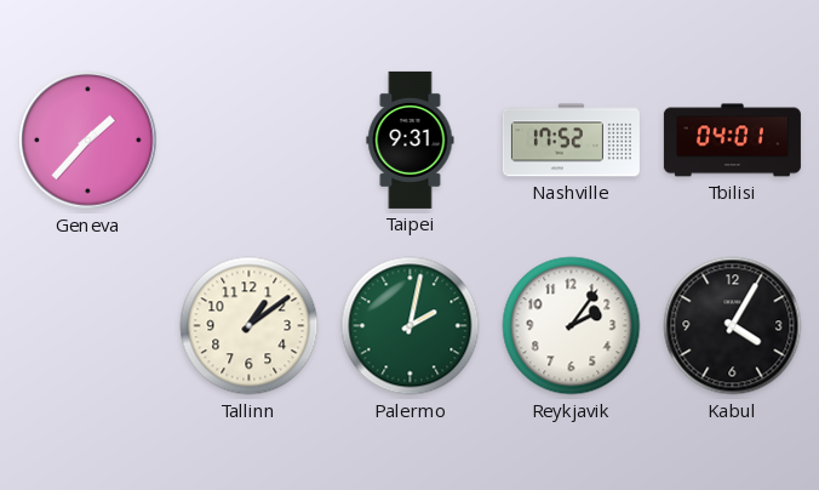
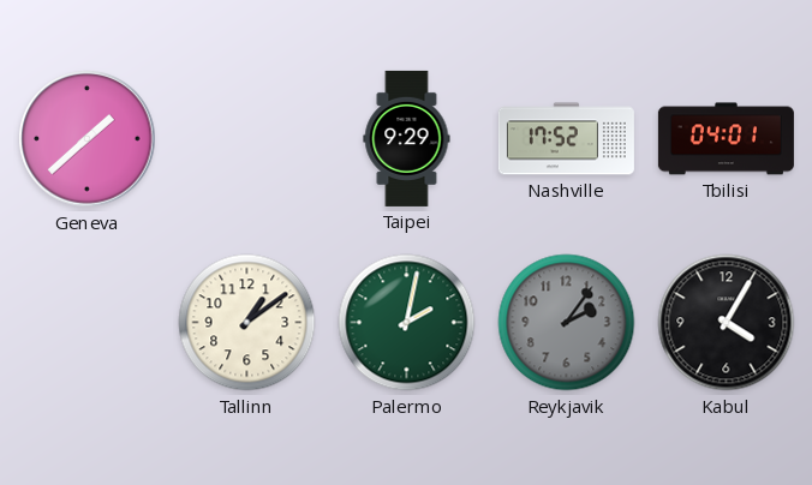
Geneva: 1:37 -> 1:38
Taipei: 9:31 -> 9:29
Reykjavik dial: white -> grey
